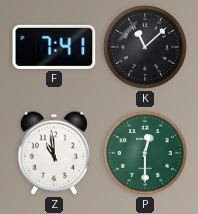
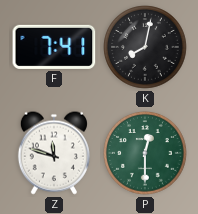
K: 11:08 -> 8:02
Z: 10:59 -> 11:48
